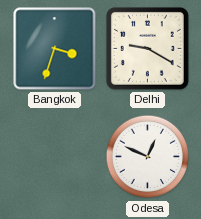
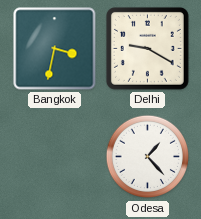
Bangkok: 3:33 -> 3:32
Odesa: 12:49 -> 1:23
